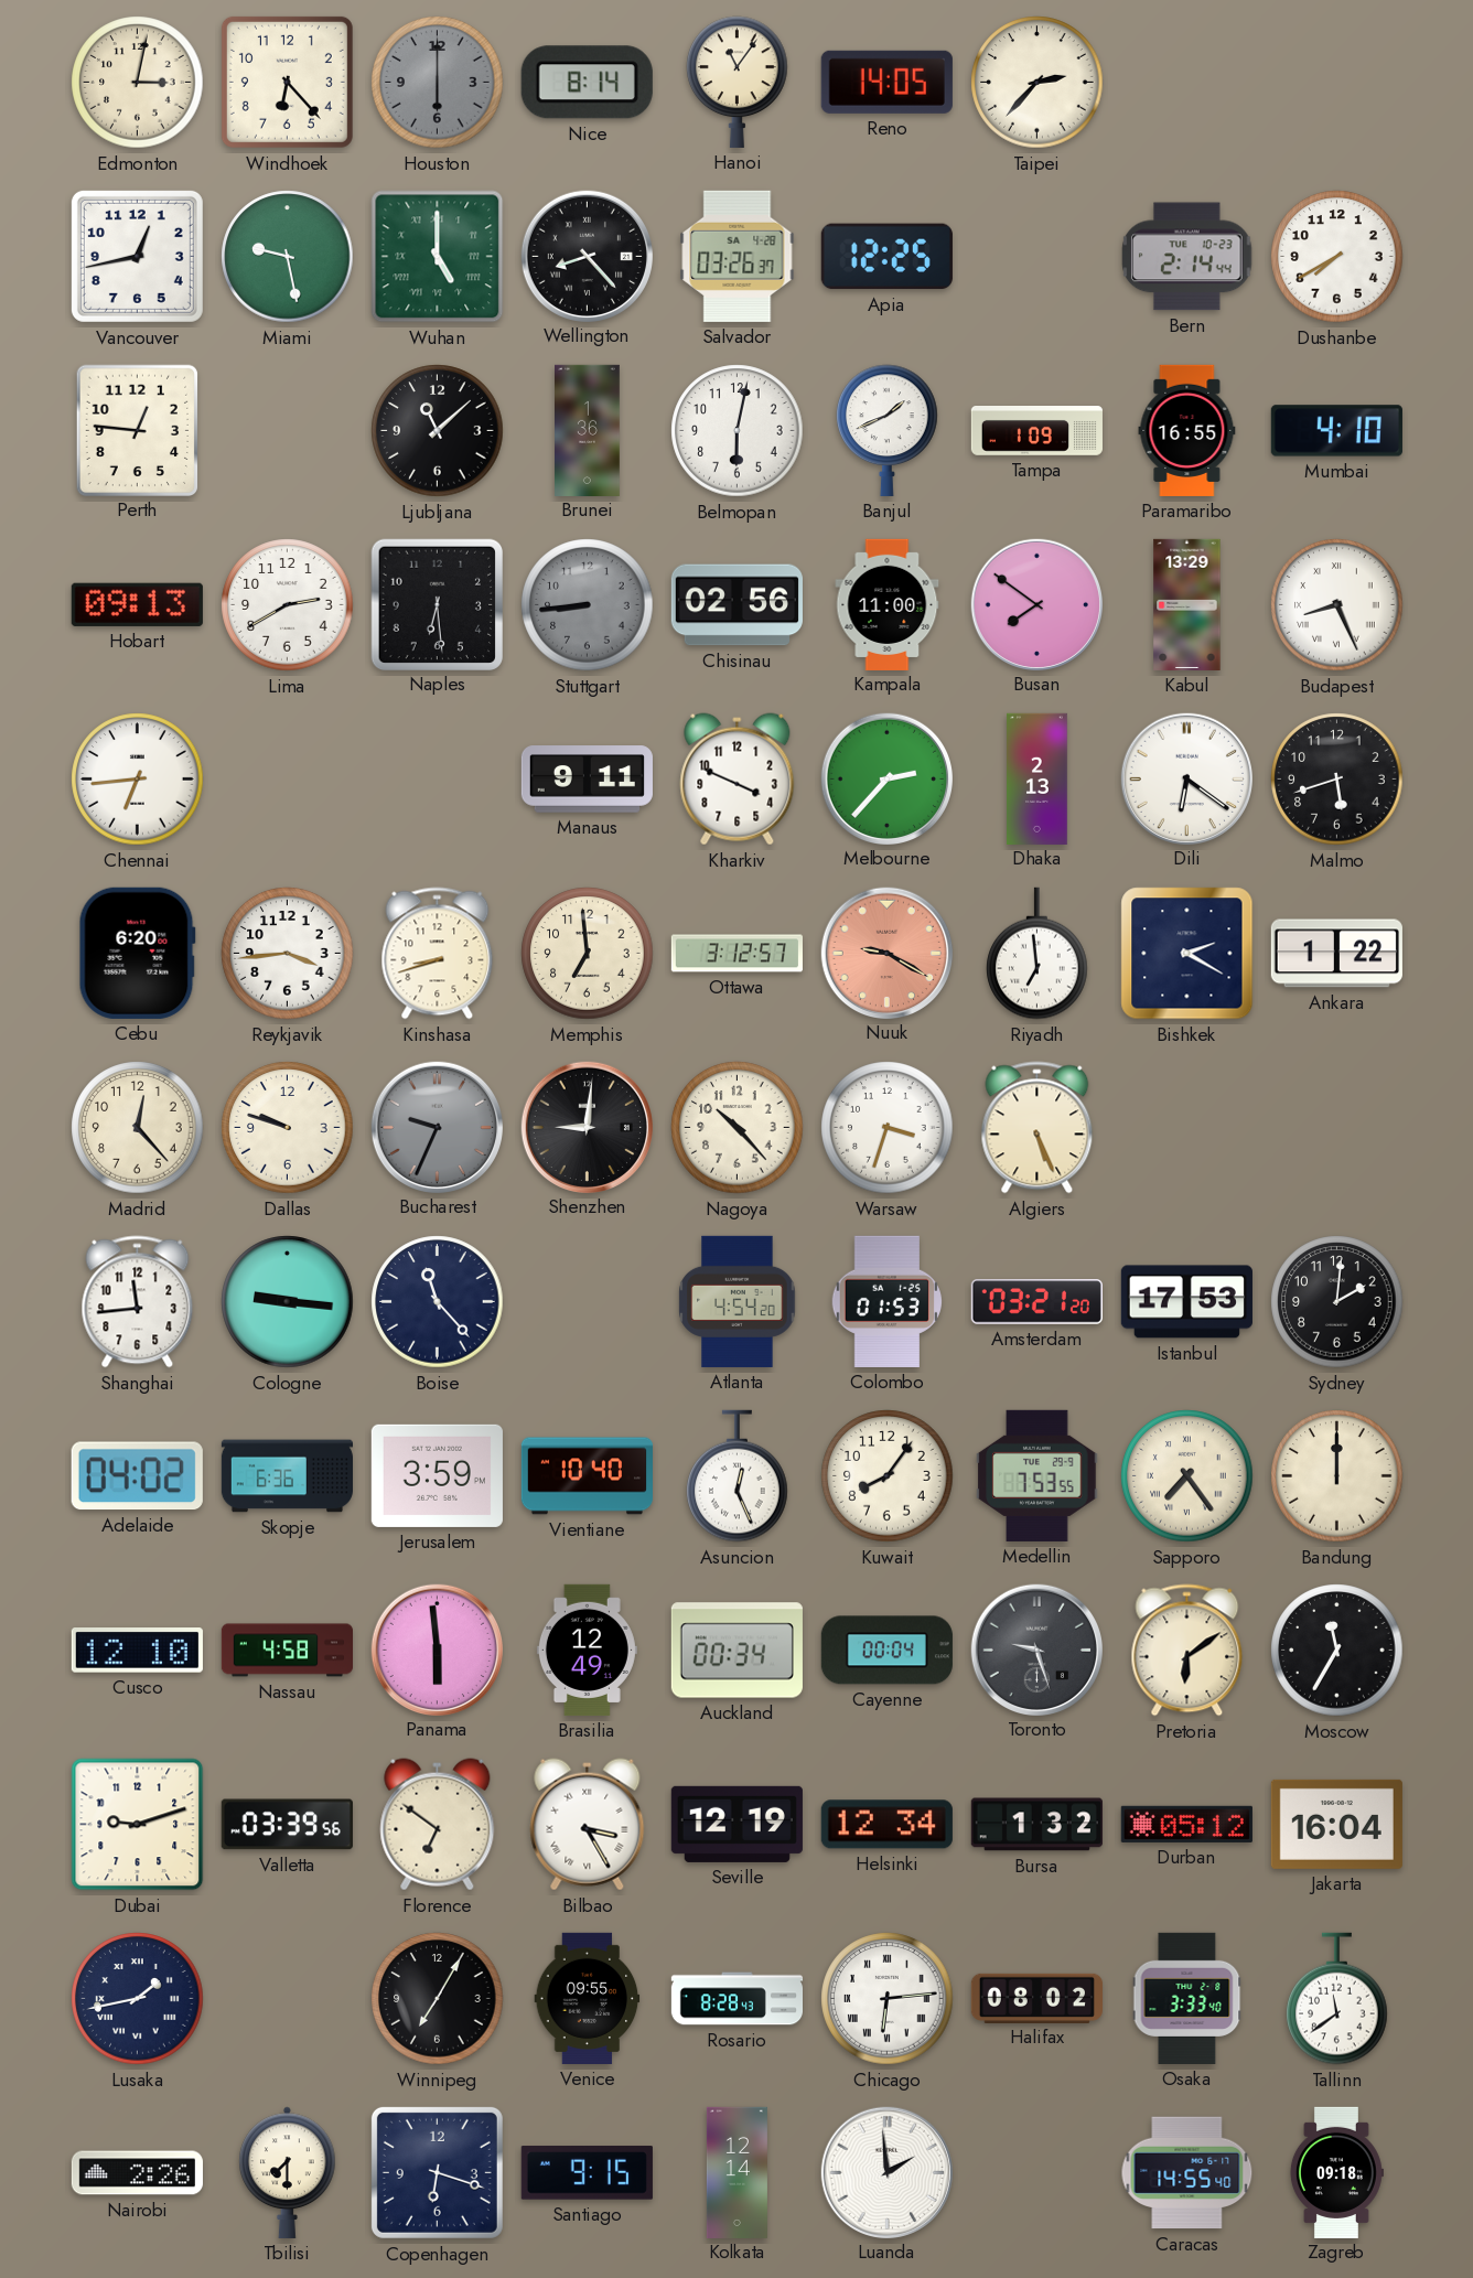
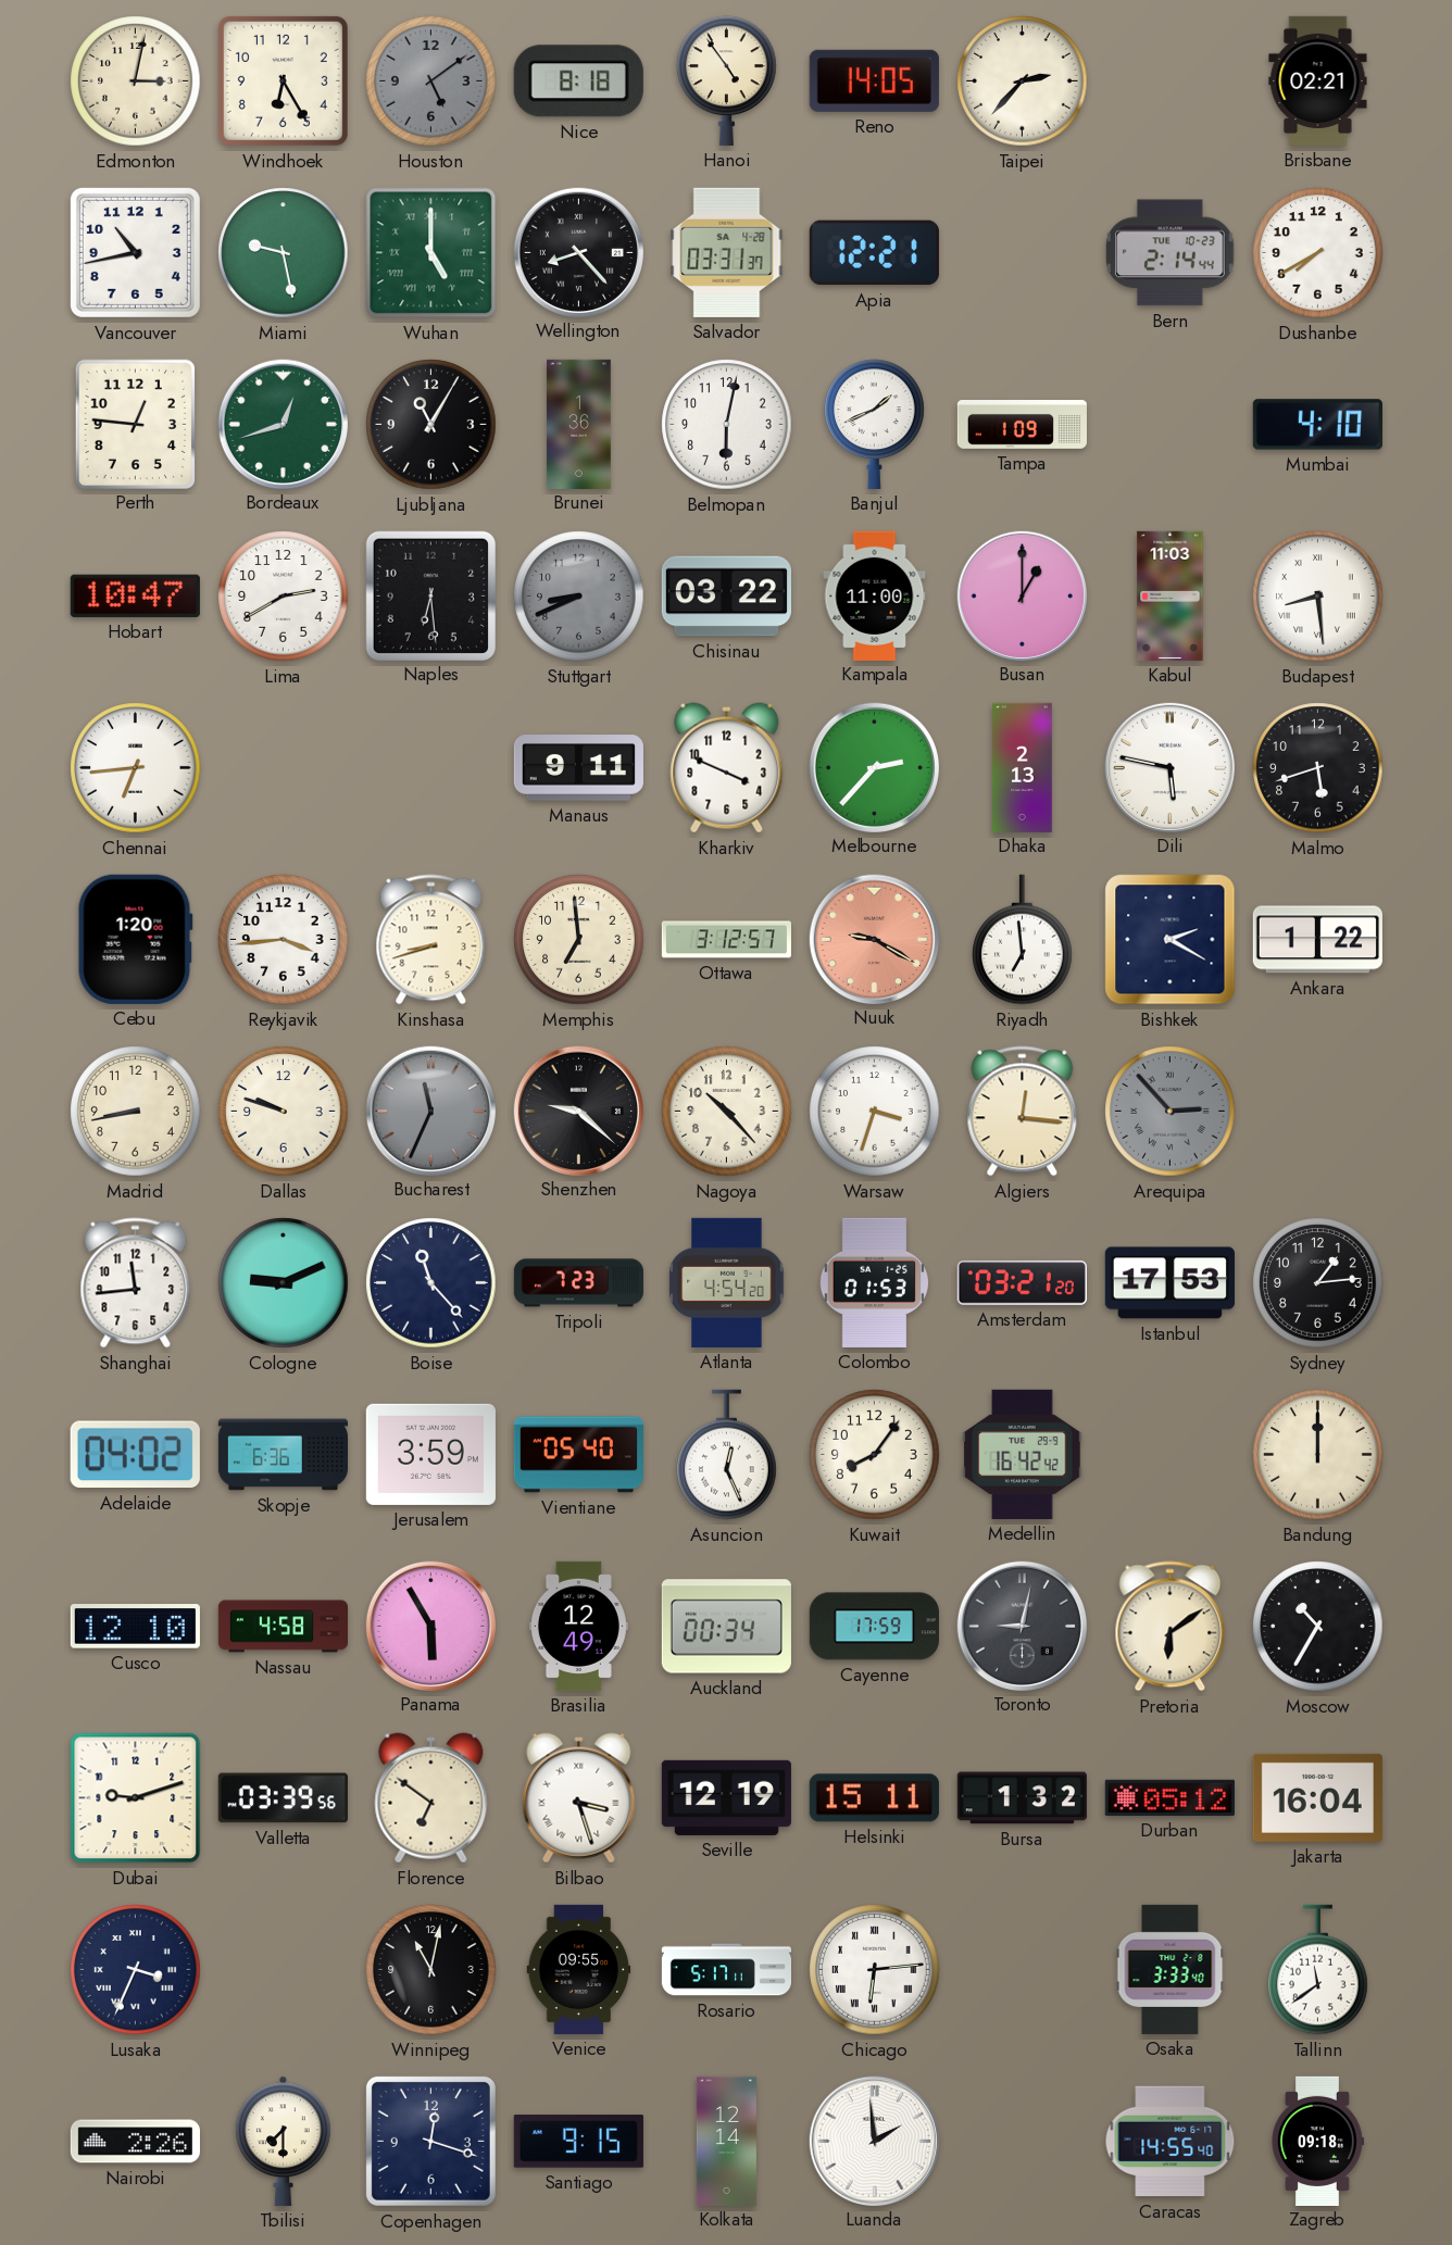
Windhoek: 6:23 -> 6:25
Houston: 6:00 -> 5:09
Nice: 8:14 -> 8:18
Hanoi: 11:06 -> 4:54
Brisbane: none -> 02:21
Vancouver: 12:43 -> 10:43
Salvador: 03:26 -> 03:31
Apia: 12:25 -> 12:21
Bordeaux: none -> 12:42
Ljubljana: 11:08 -> 11:05
Paramaribo: 16:55 -> none
Hobart: 09:13 -> 10:47
Stuttgart: 8:44 -> 8:41
Chisinau: 02:56 -> 03:22
Busan: 7:51 -> 1:00
Kabul: 13:29 -> 11:03
Budapest: 8:26 -> 8:29
Dili: 6:21 -> 5:47
Cebu: 6:20 -> 1:20
Madrid: 12:23 -> 8:43
Bucharest: 9:34 -> 11:34
Shenzhen: 9:01 -> 9:22
Algiers: 5:26 -> 12:16
Arequipa: none -> 2:53
Cologne: 9:16 -> 9:11
Tripoli: none -> 7:23
Sydney: 2:01 -> 1:14
Vientiane: 10:40 -> 05:40
Medellin: 7:53 -> 16:42
Sapporo: 7:24 -> none
Panama: 5:59 -> 5:55
Cayenne: 00:04 -> 17:59
Toronto: 9:27 -> 9:02
Moscow: 11:35 -> 10:35
Bilbao: 3:25 -> 3:27
Helsinki: 12:34 -> 15:11
Lusaka: 1:43 -> 3:34
Winnipeg: 7:05 -> 11:02
Rosario: 8:28 -> 5:17
Halifax: 08:02 -> none
Copenhagen: 6:18 -> 12:18
